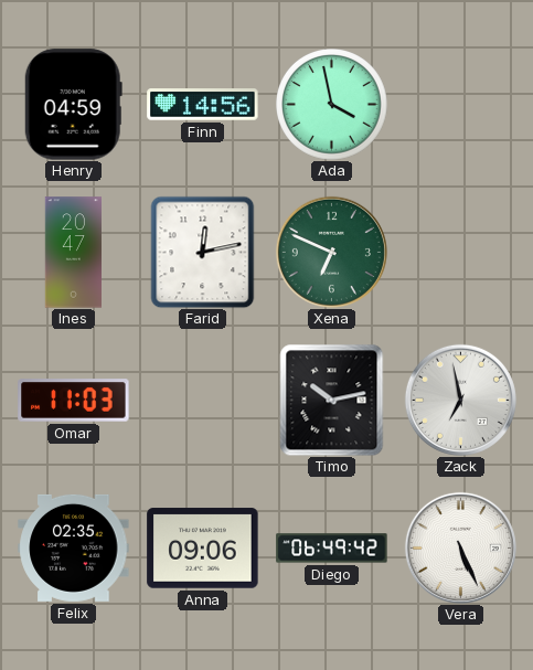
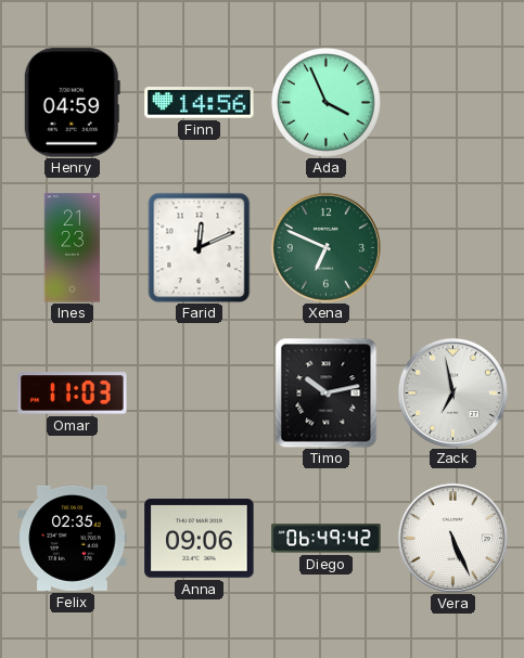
Ada: 3:58 -> 3:56
Ines: 20:47 -> 21:23
Farid: 12:13 -> 12:11
